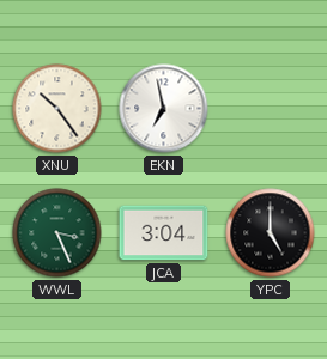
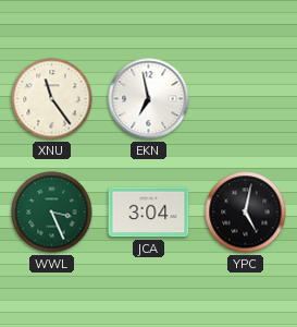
XNU: 10:24 -> 11:24
YPC: 5:00 -> 5:02
